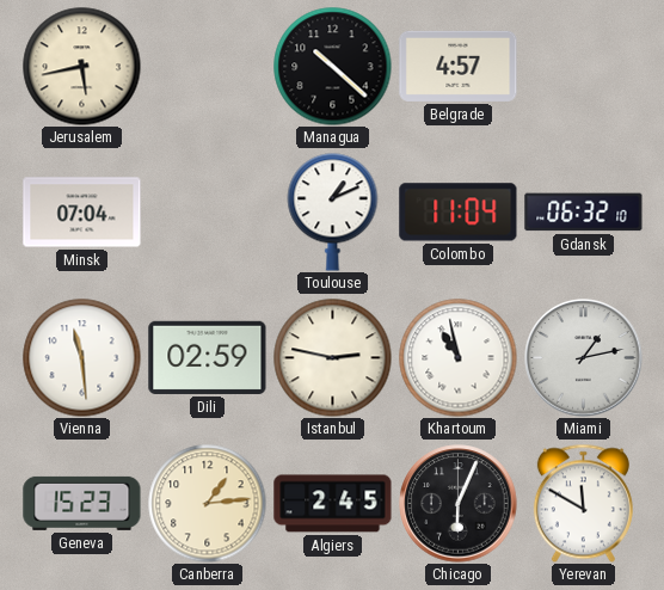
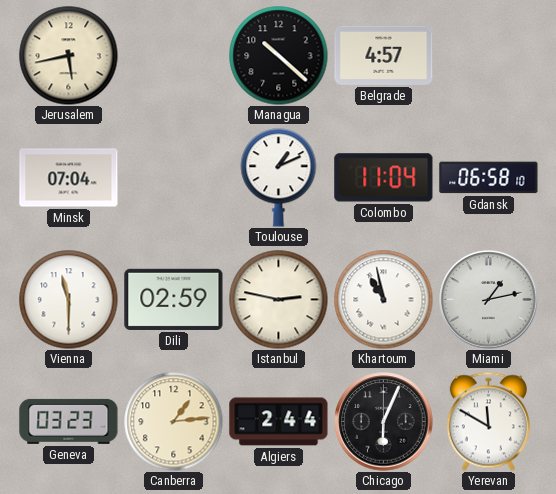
Gdansk: 06:32 -> 06:58
Vienna: 11:29 -> 11:30
Geneva: 15:23 -> 03:23
Algiers: 2:45 -> 2:44
